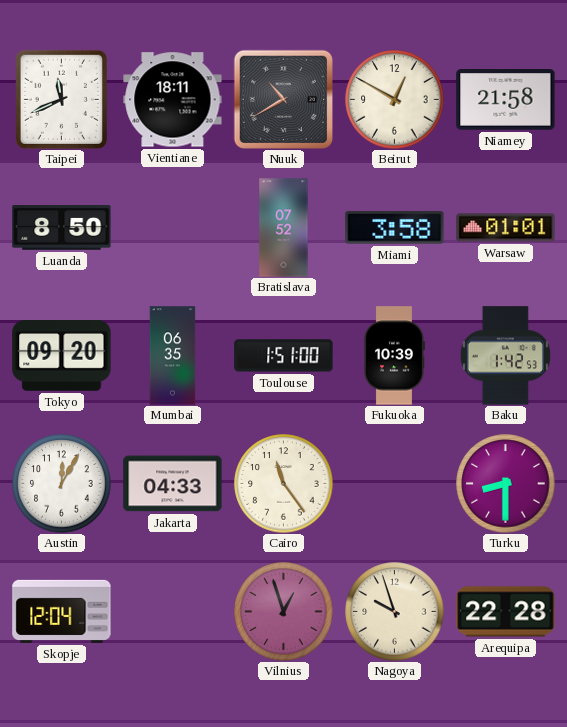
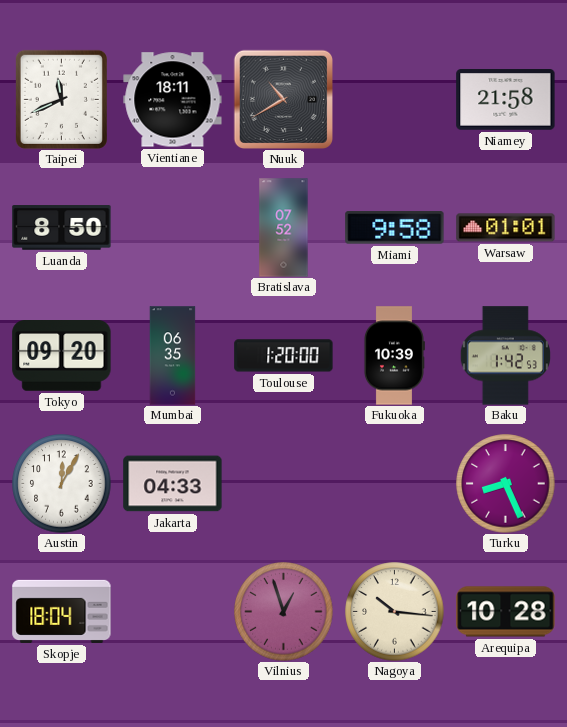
Beirut: 12:50 -> none
Miami: 3:58 -> 9:58
Toulouse: 1:51 -> 1:20
Cairo: 11:24 -> none
Turku: 8:30 -> 8:26
Skopje: 12:04 -> 18:04
Nagoya: 9:57 -> 10:16
Arequipa: 22:28 -> 10:28
